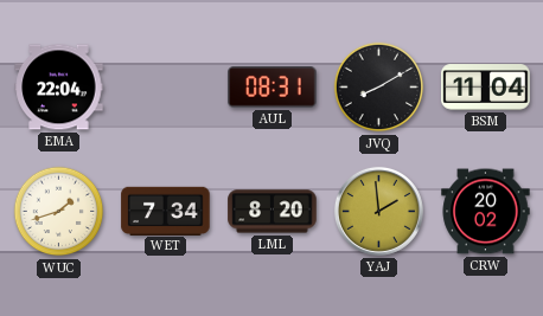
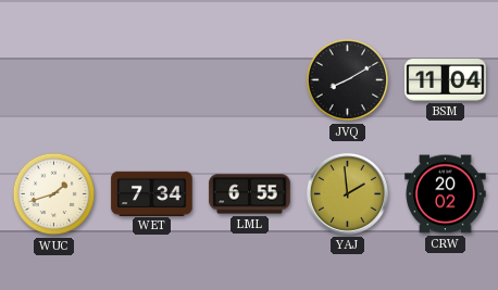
EMA: 22:04 -> none
AUL: 08:31 -> none
LML: 8:20 -> 6:55
